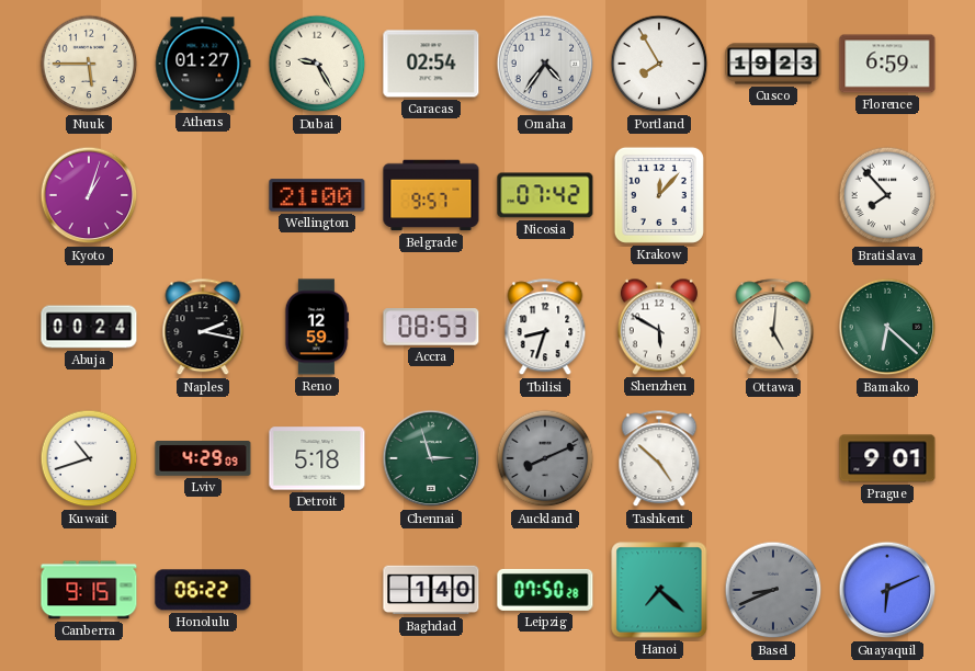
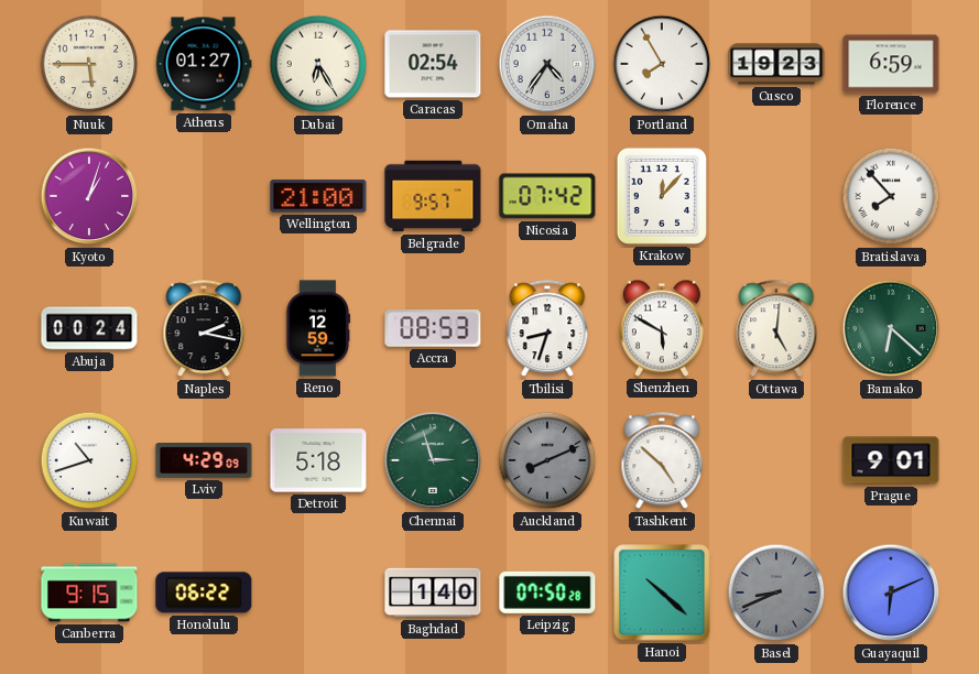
Dubai: 9:25 -> 6:25
Hanoi: 7:22 -> 10:22
